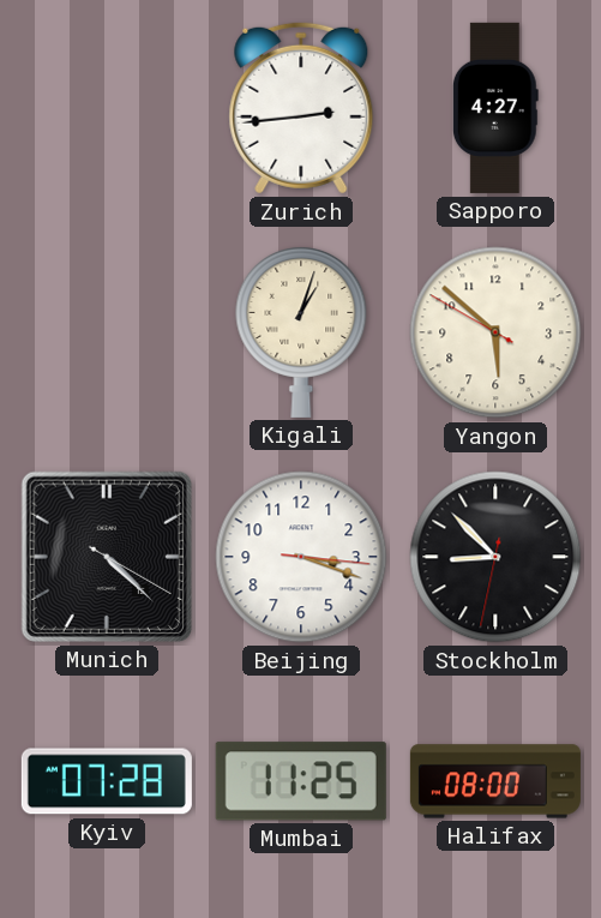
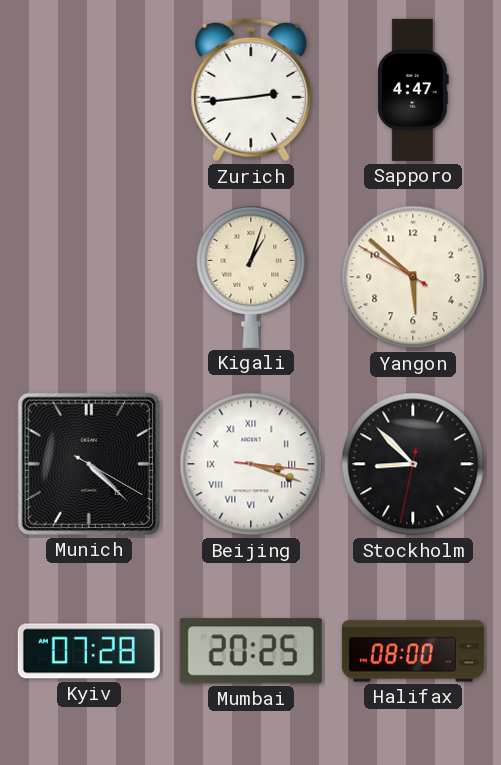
Sapporo: 4:27 -> 4:47
Beijing numerals: Arabic -> Roman
Mumbai: 11:25 -> 20:25
